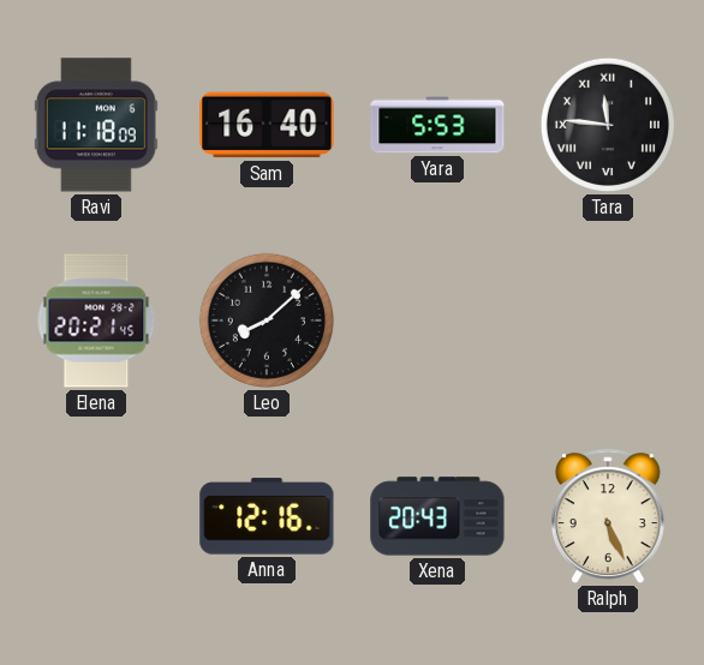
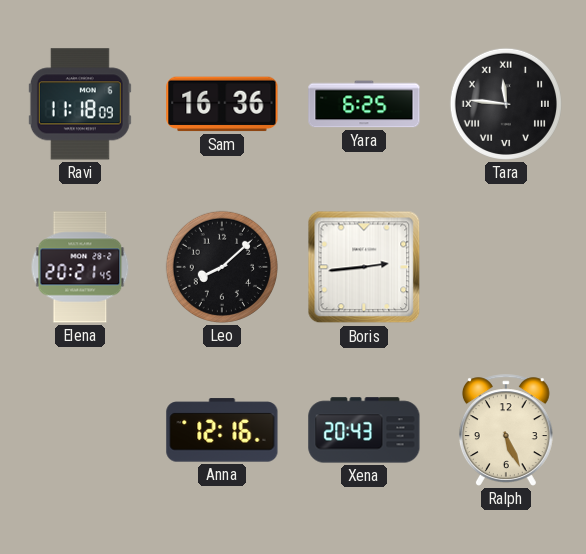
Sam: 16:40 -> 16:36
Yara: 5:53 -> 6:25
Boris: none -> 2:44
